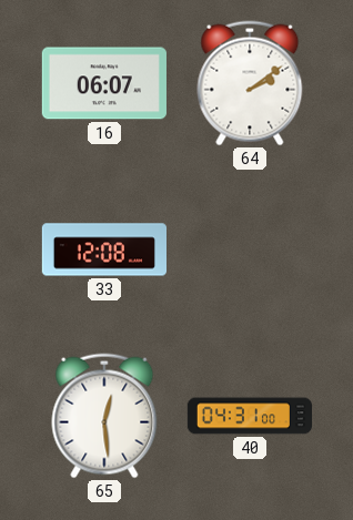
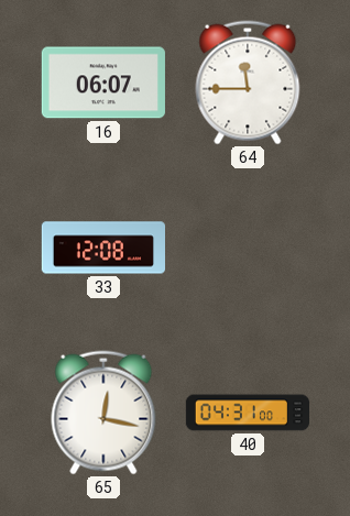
64: 2:09 -> 11:45
65: 12:29 -> 12:17
